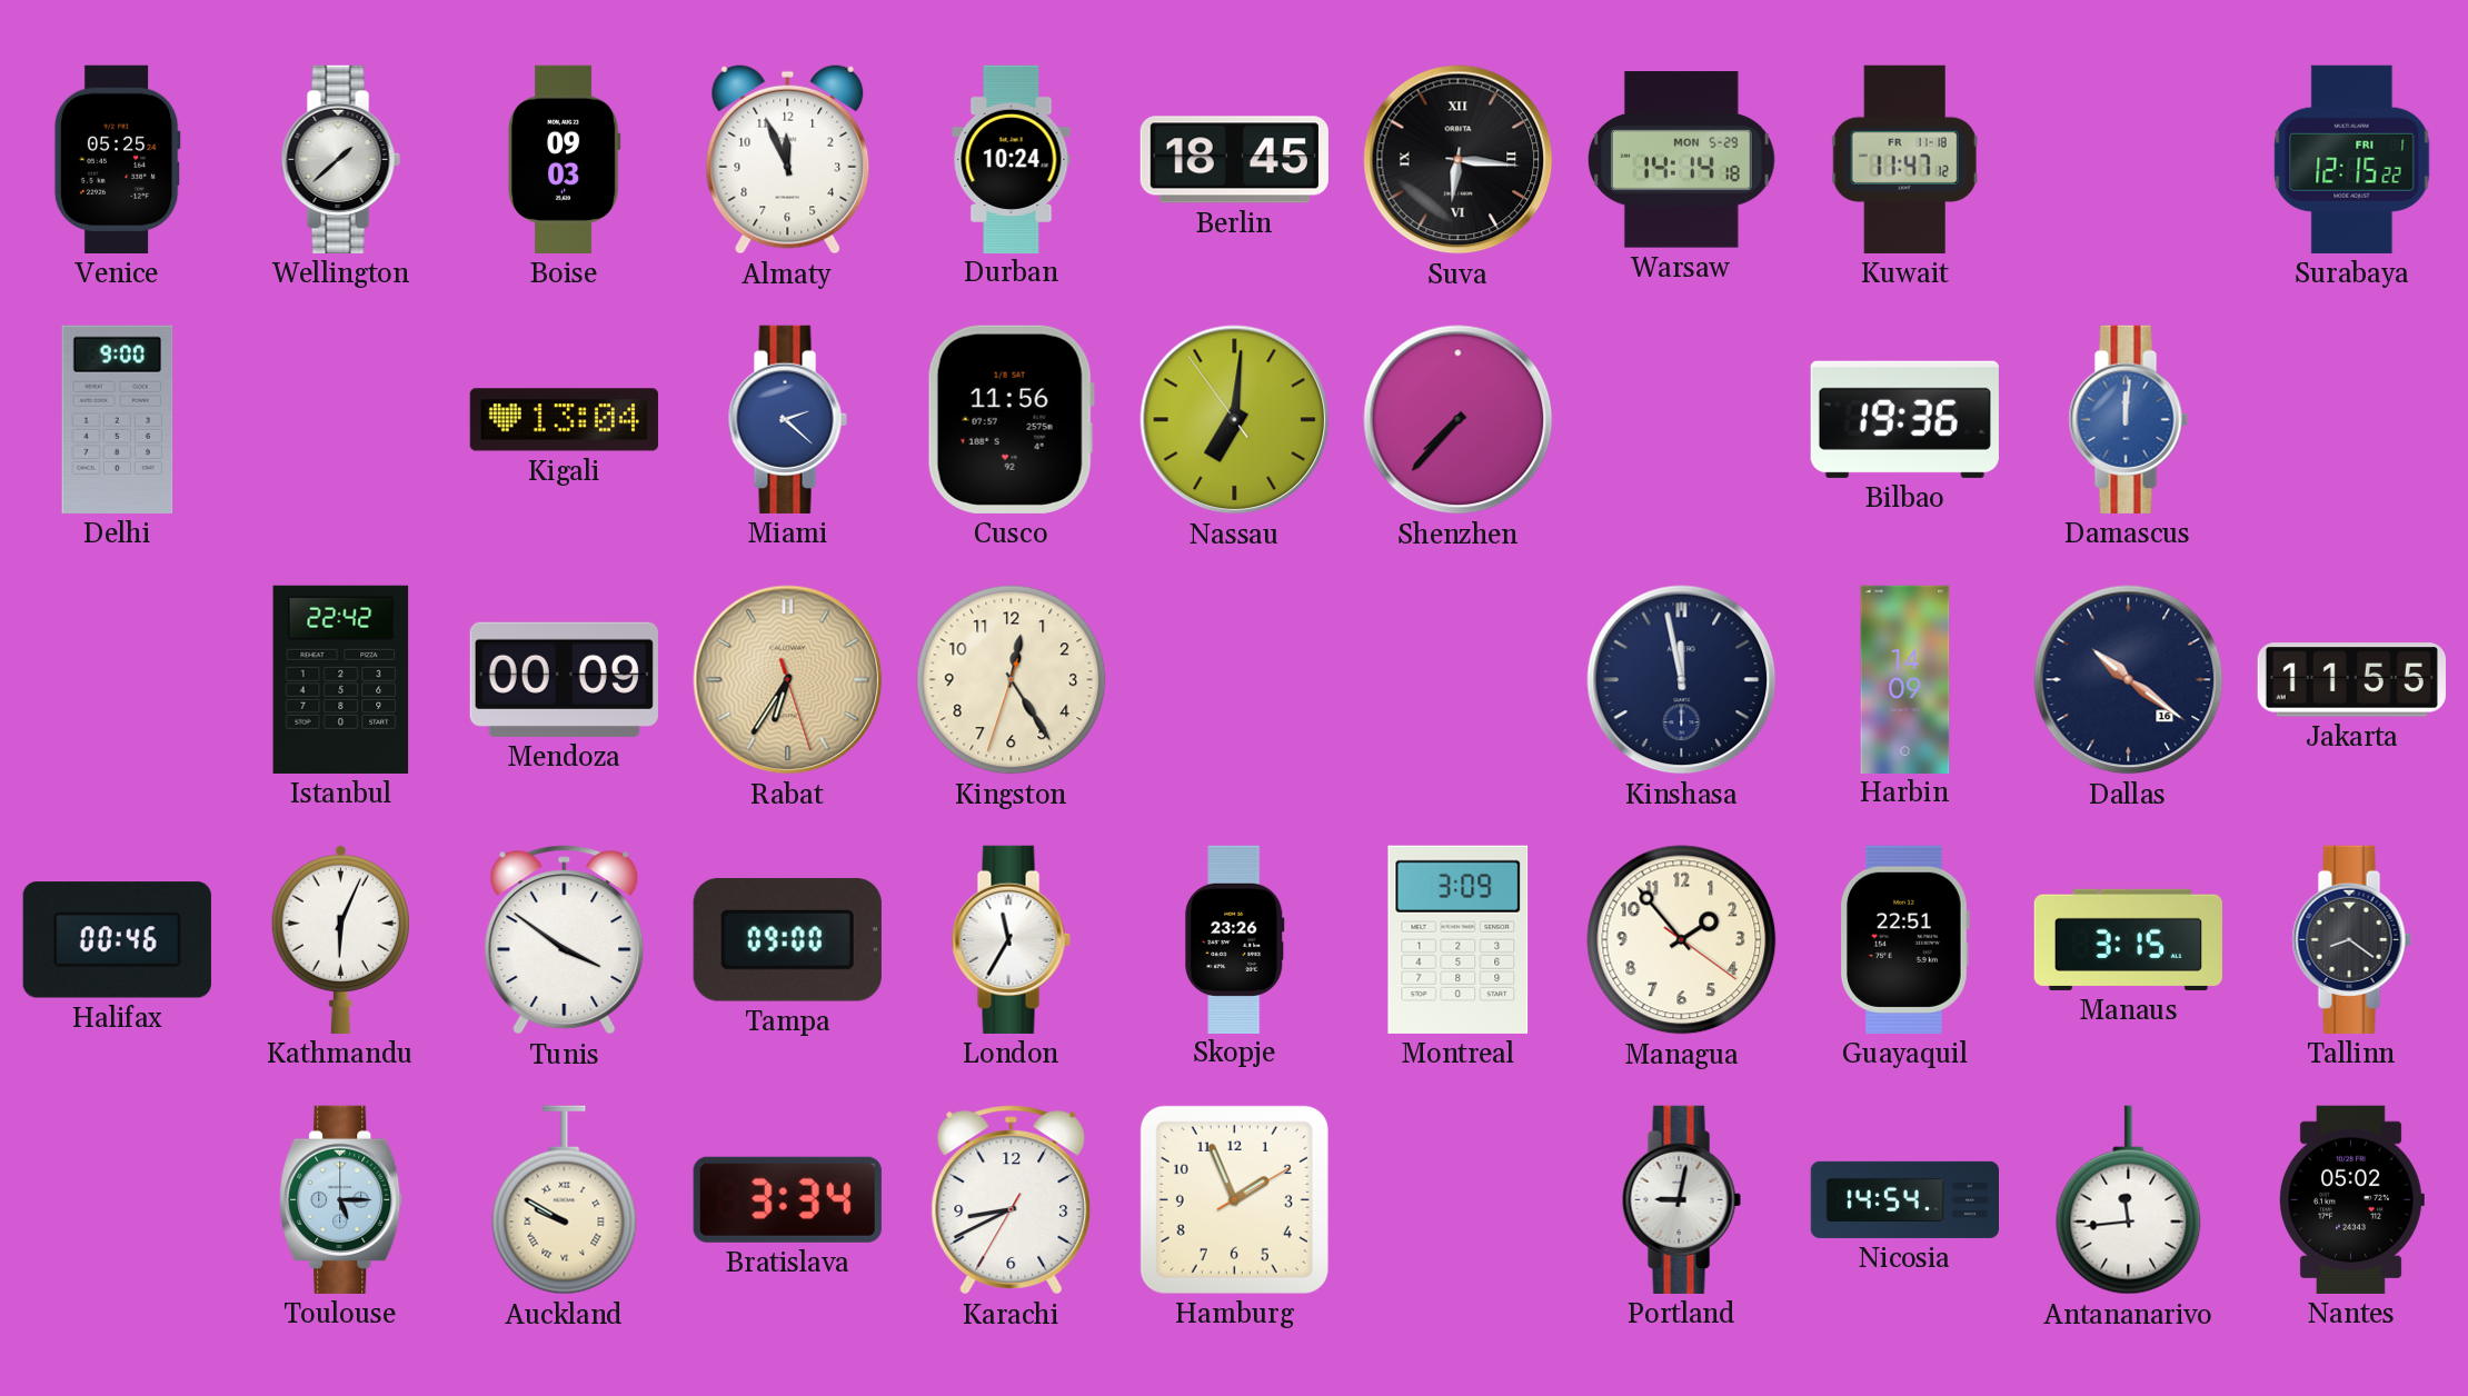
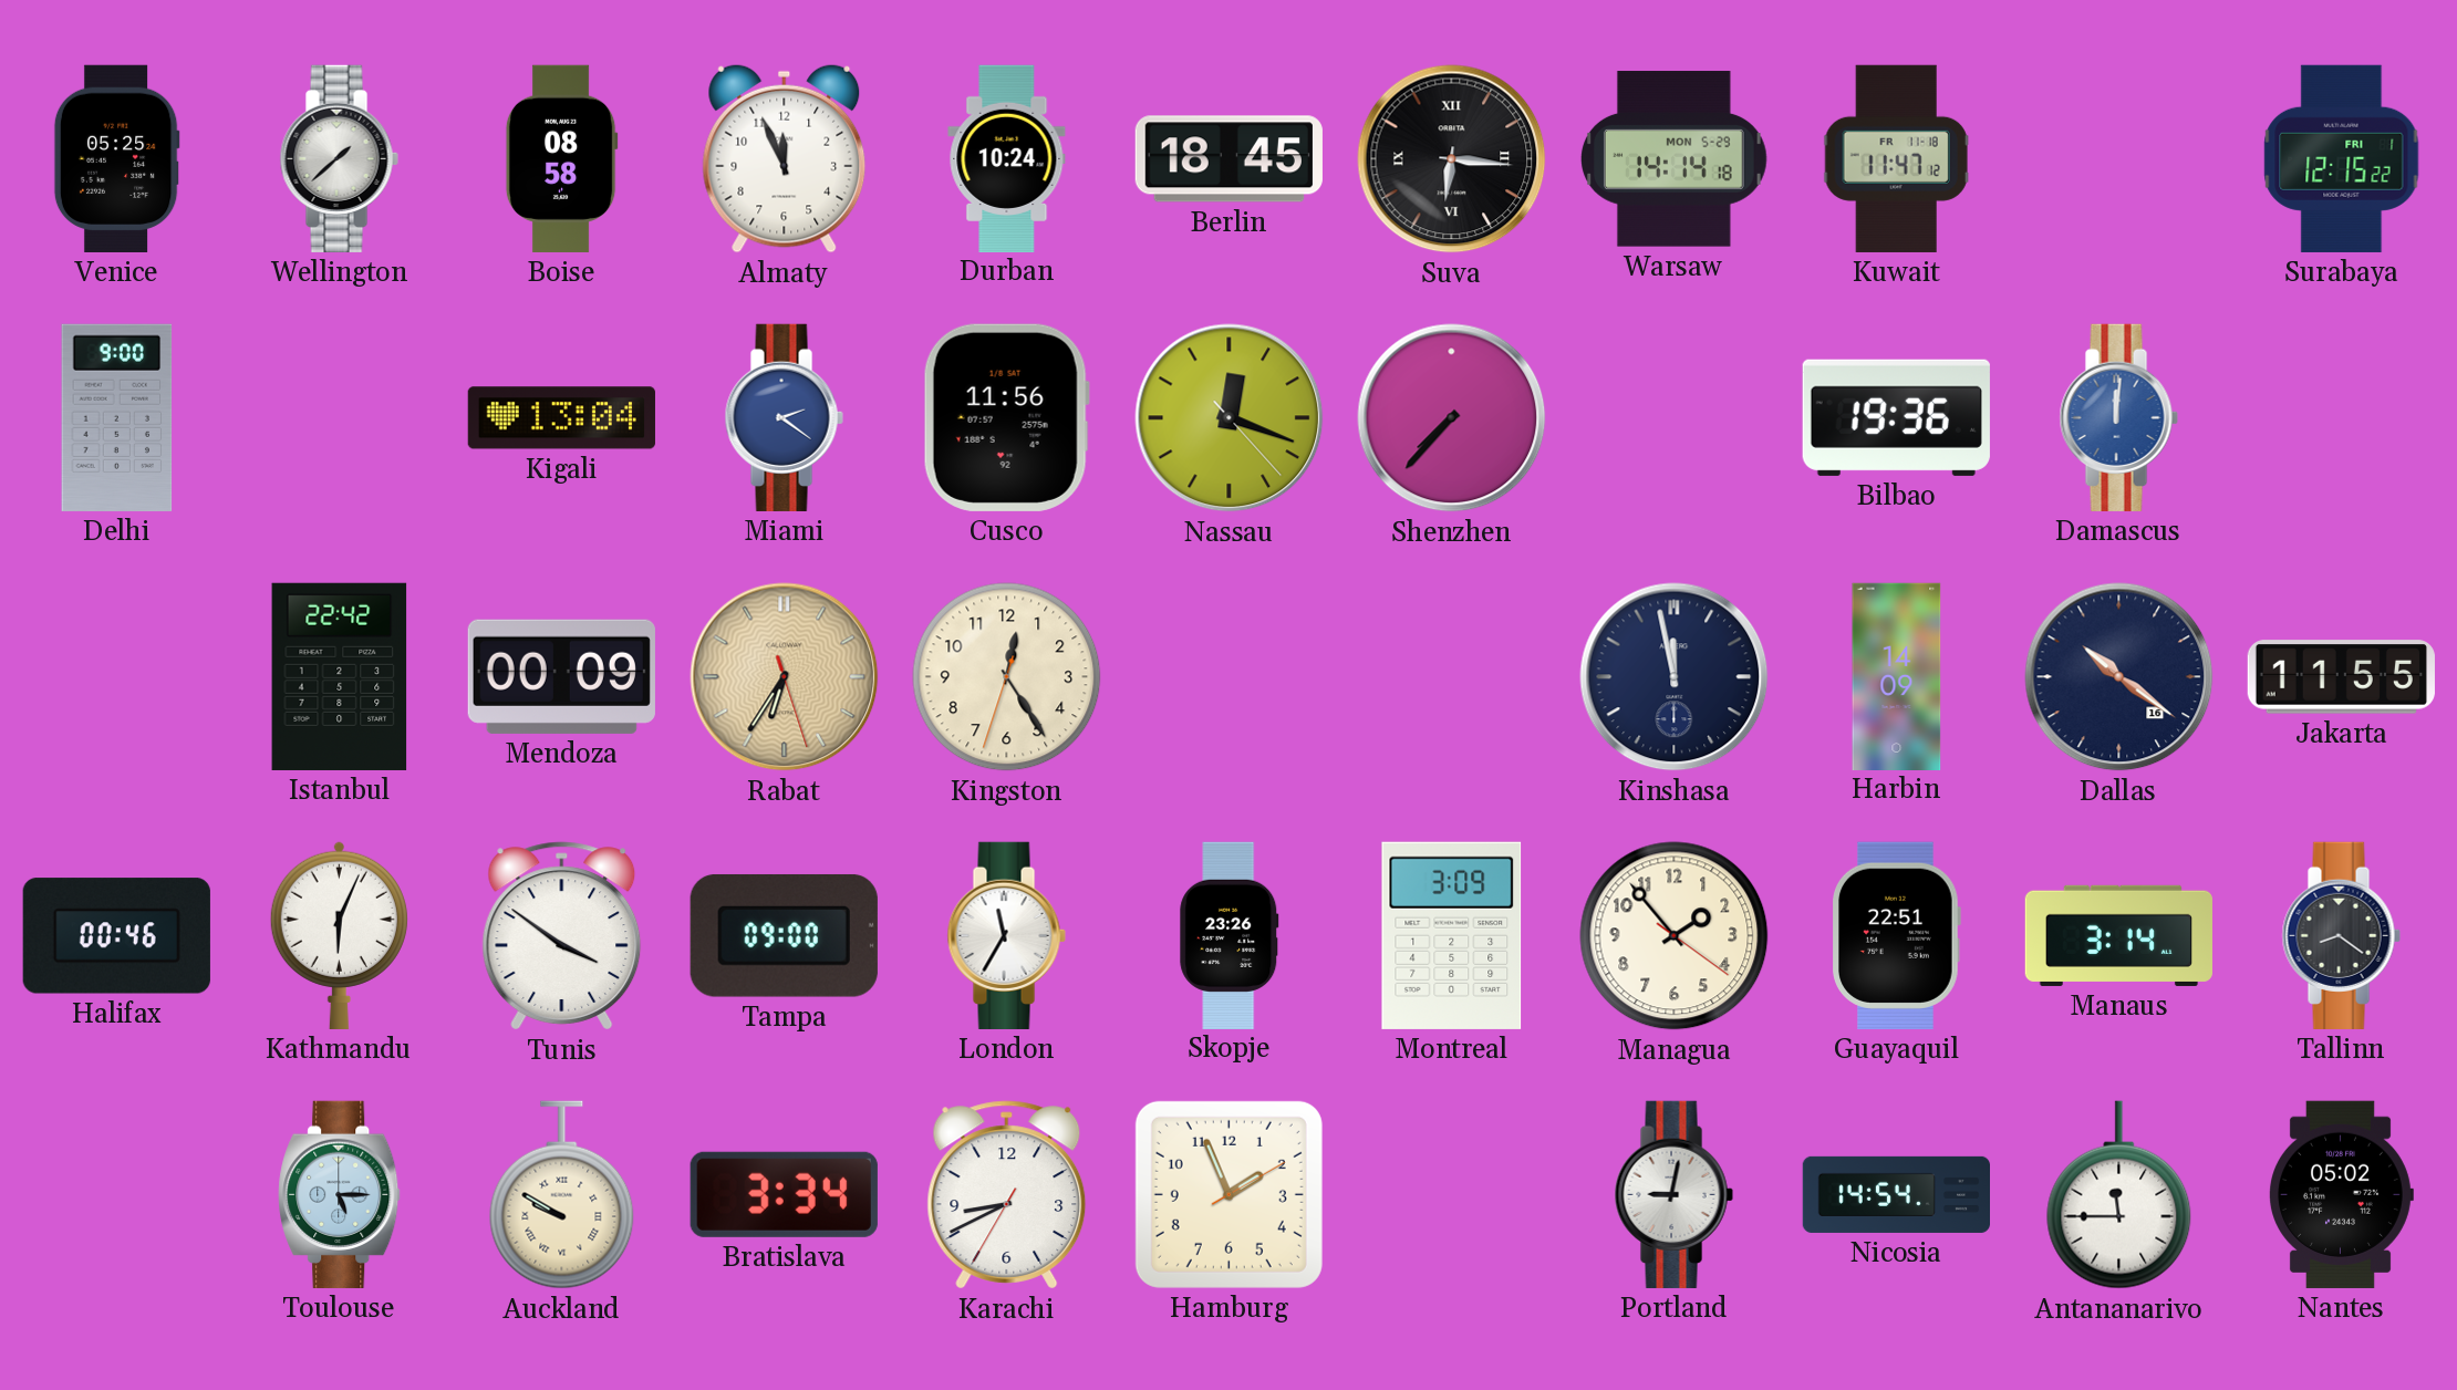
Boise: 09:03 -> 08:58
Miami: 2:22 -> 2:21
Nassau: 7:00 -> 12:18
Manaus: 3:15 -> 3:14
Antananarivo: 11:44 -> 11:45
